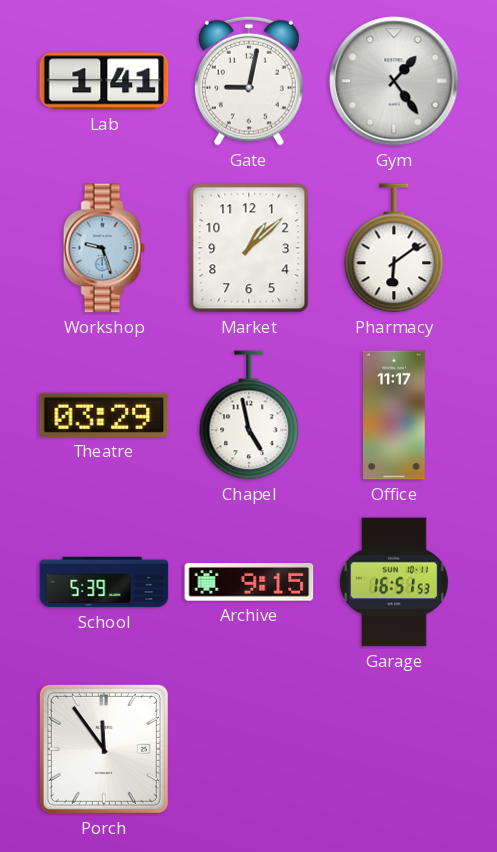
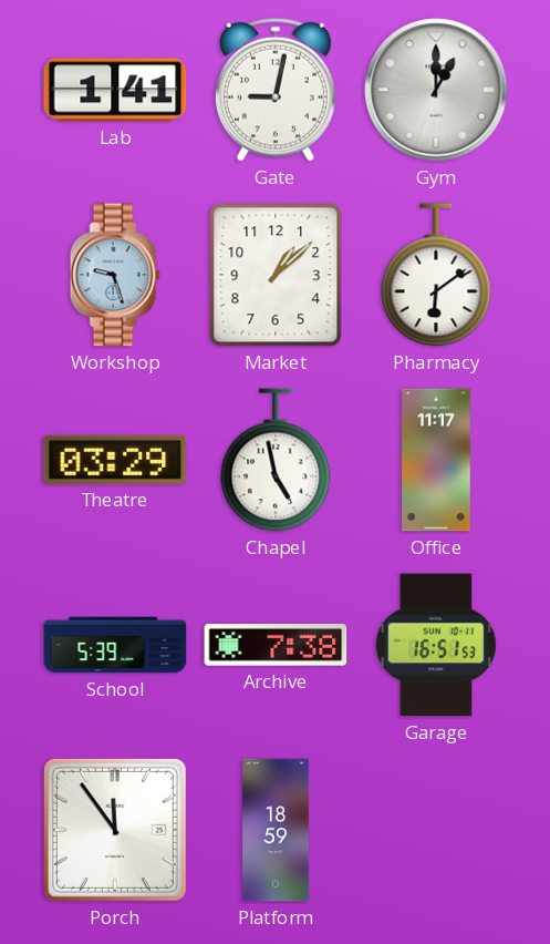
Gym: 1:24 -> 1:00
Archive: 9:15 -> 7:38
Platform: none -> 18:59
